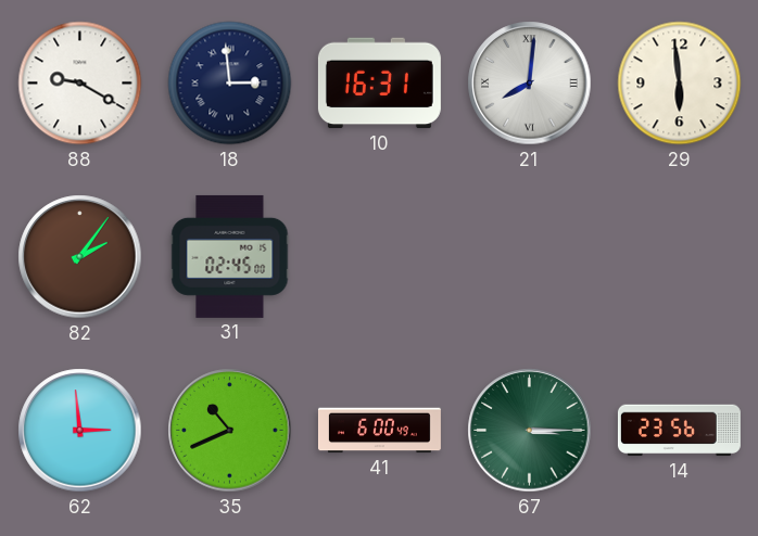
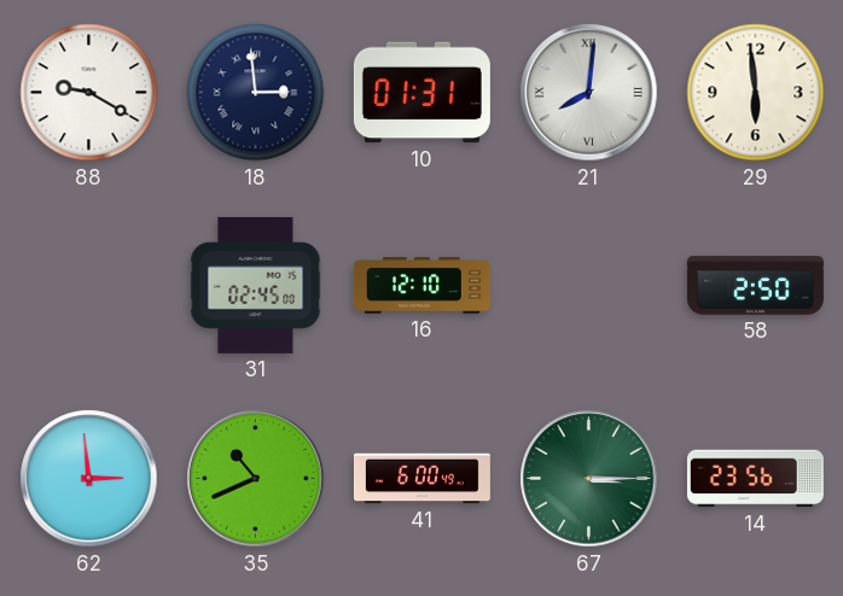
10: 16:31 -> 01:31
82: 2:06 -> none
16: none -> 12:10
58: none -> 2:50
